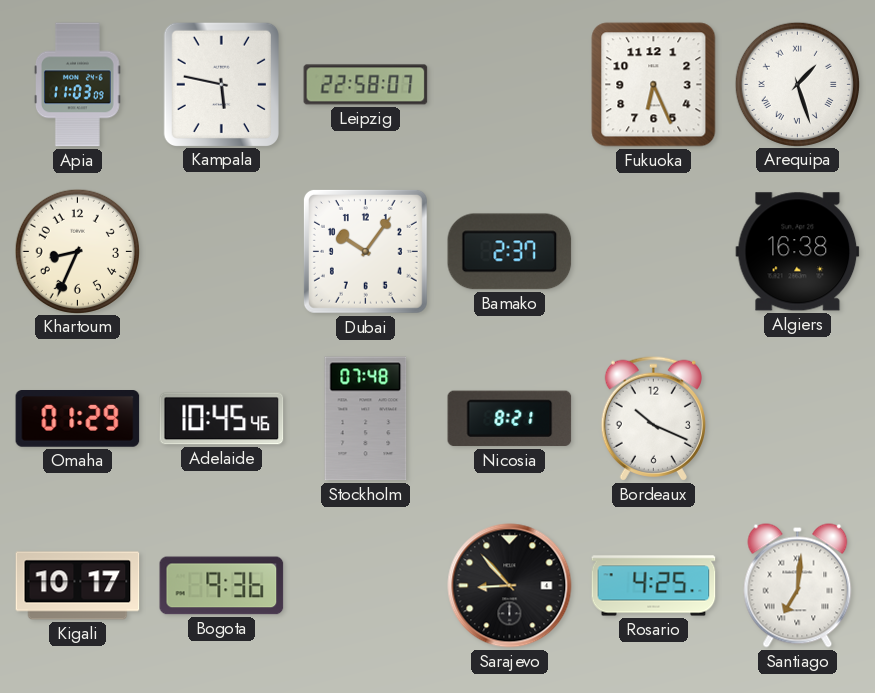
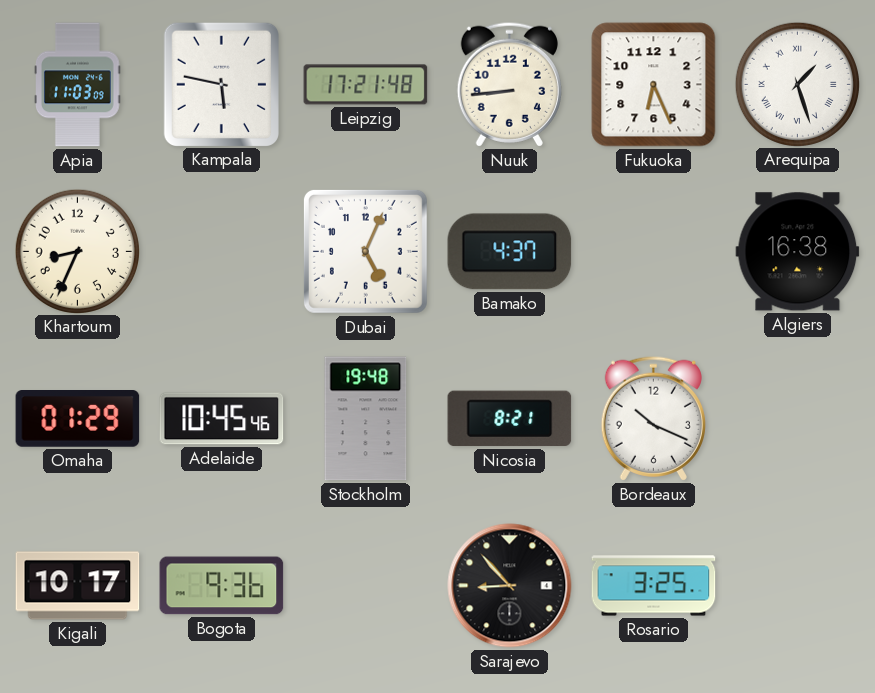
Leipzig: 22:58 -> 17:21
Nuuk: none -> 8:44
Dubai: 10:06 -> 5:04
Bamako: 2:37 -> 4:37
Stockholm: 07:48 -> 19:48
Rosario: 4:25 -> 3:25
Santiago: 7:01 -> none
